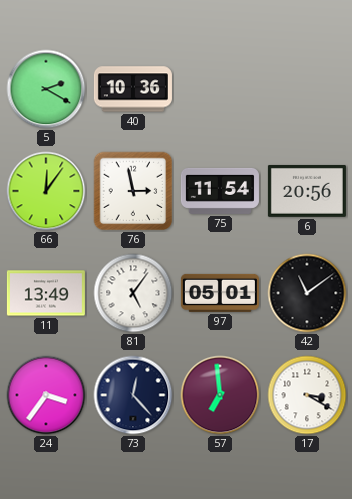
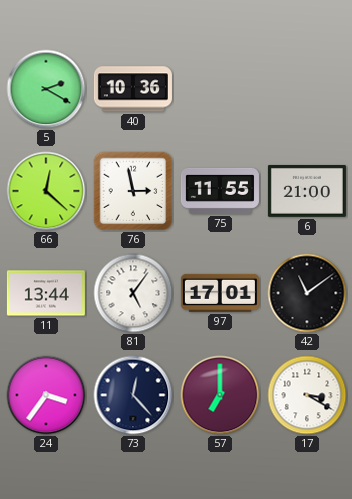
66: 12:06 -> 12:22
75: 11:54 -> 11:55
6: 20:56 -> 21:00
11: 13:49 -> 13:44
97: 05:01 -> 17:01
57: 6:59 -> 7:00
